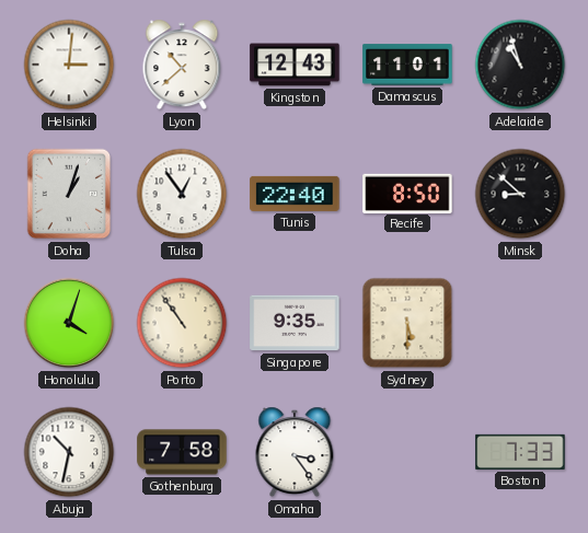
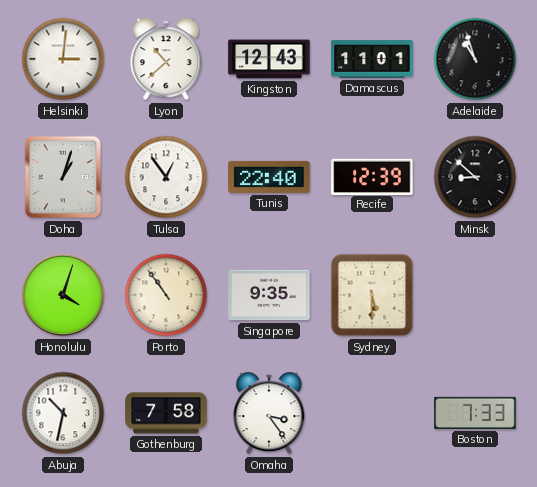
Recife: 8:50 -> 12:39
